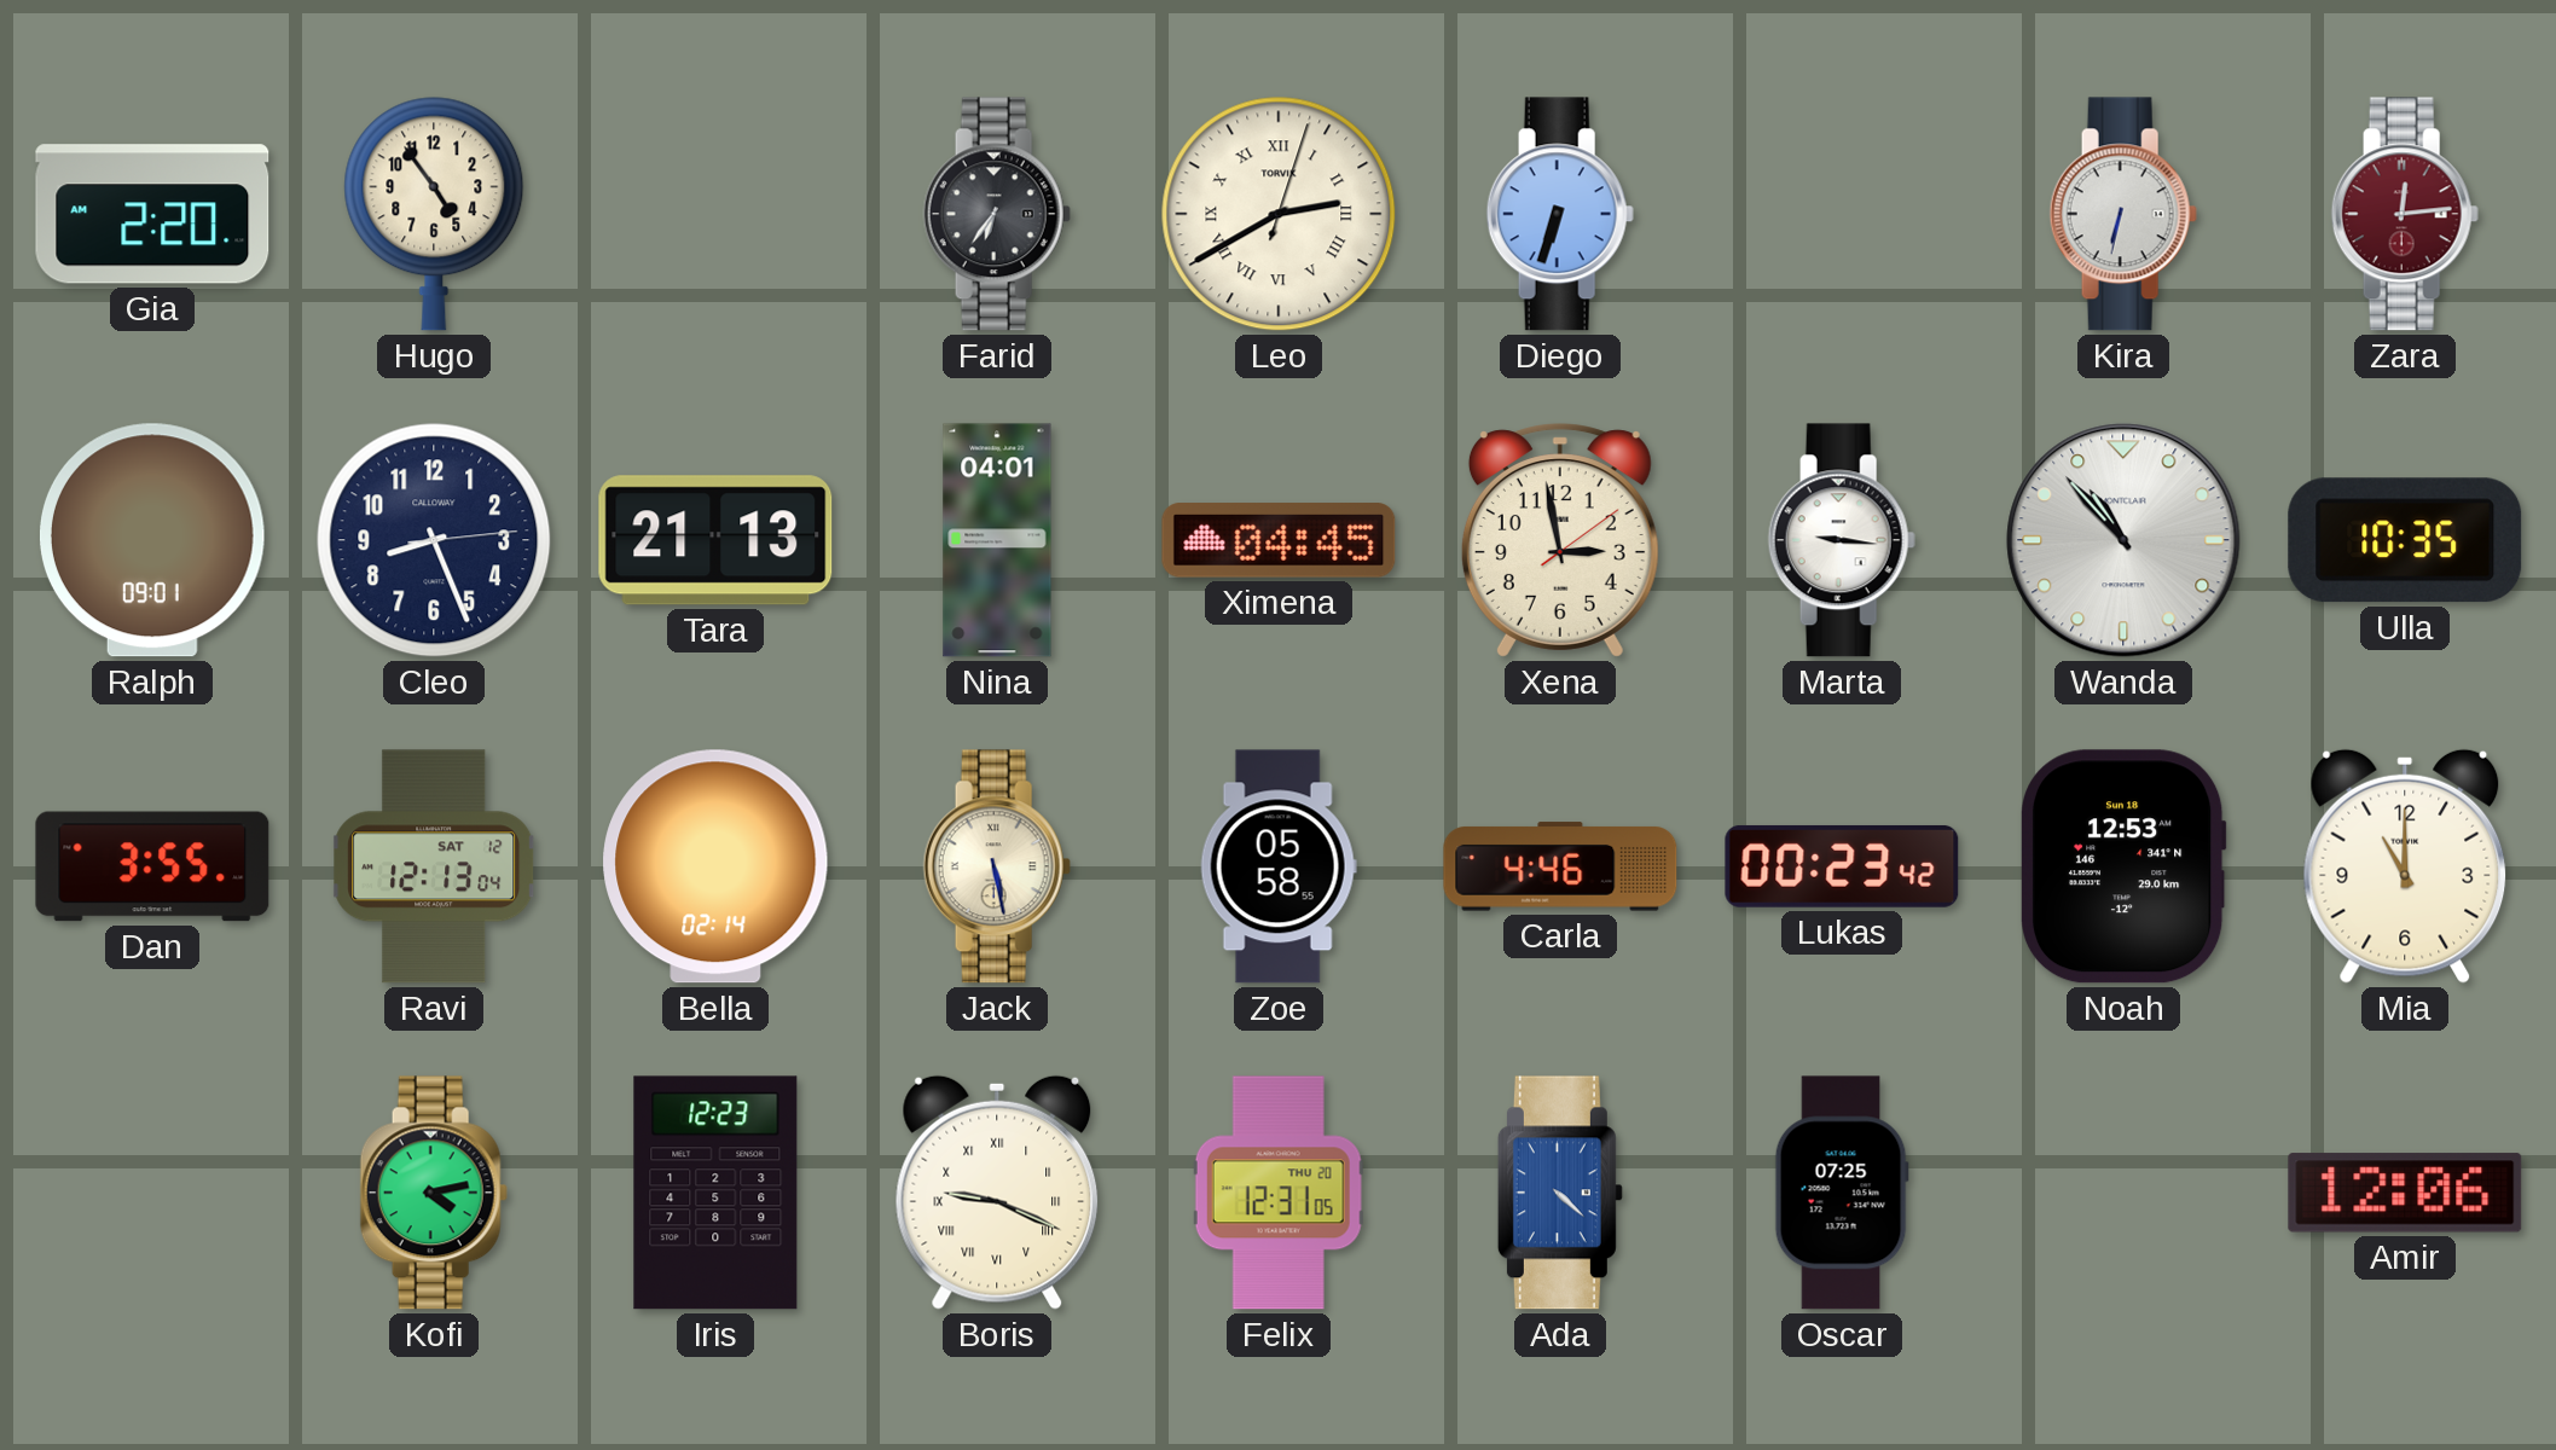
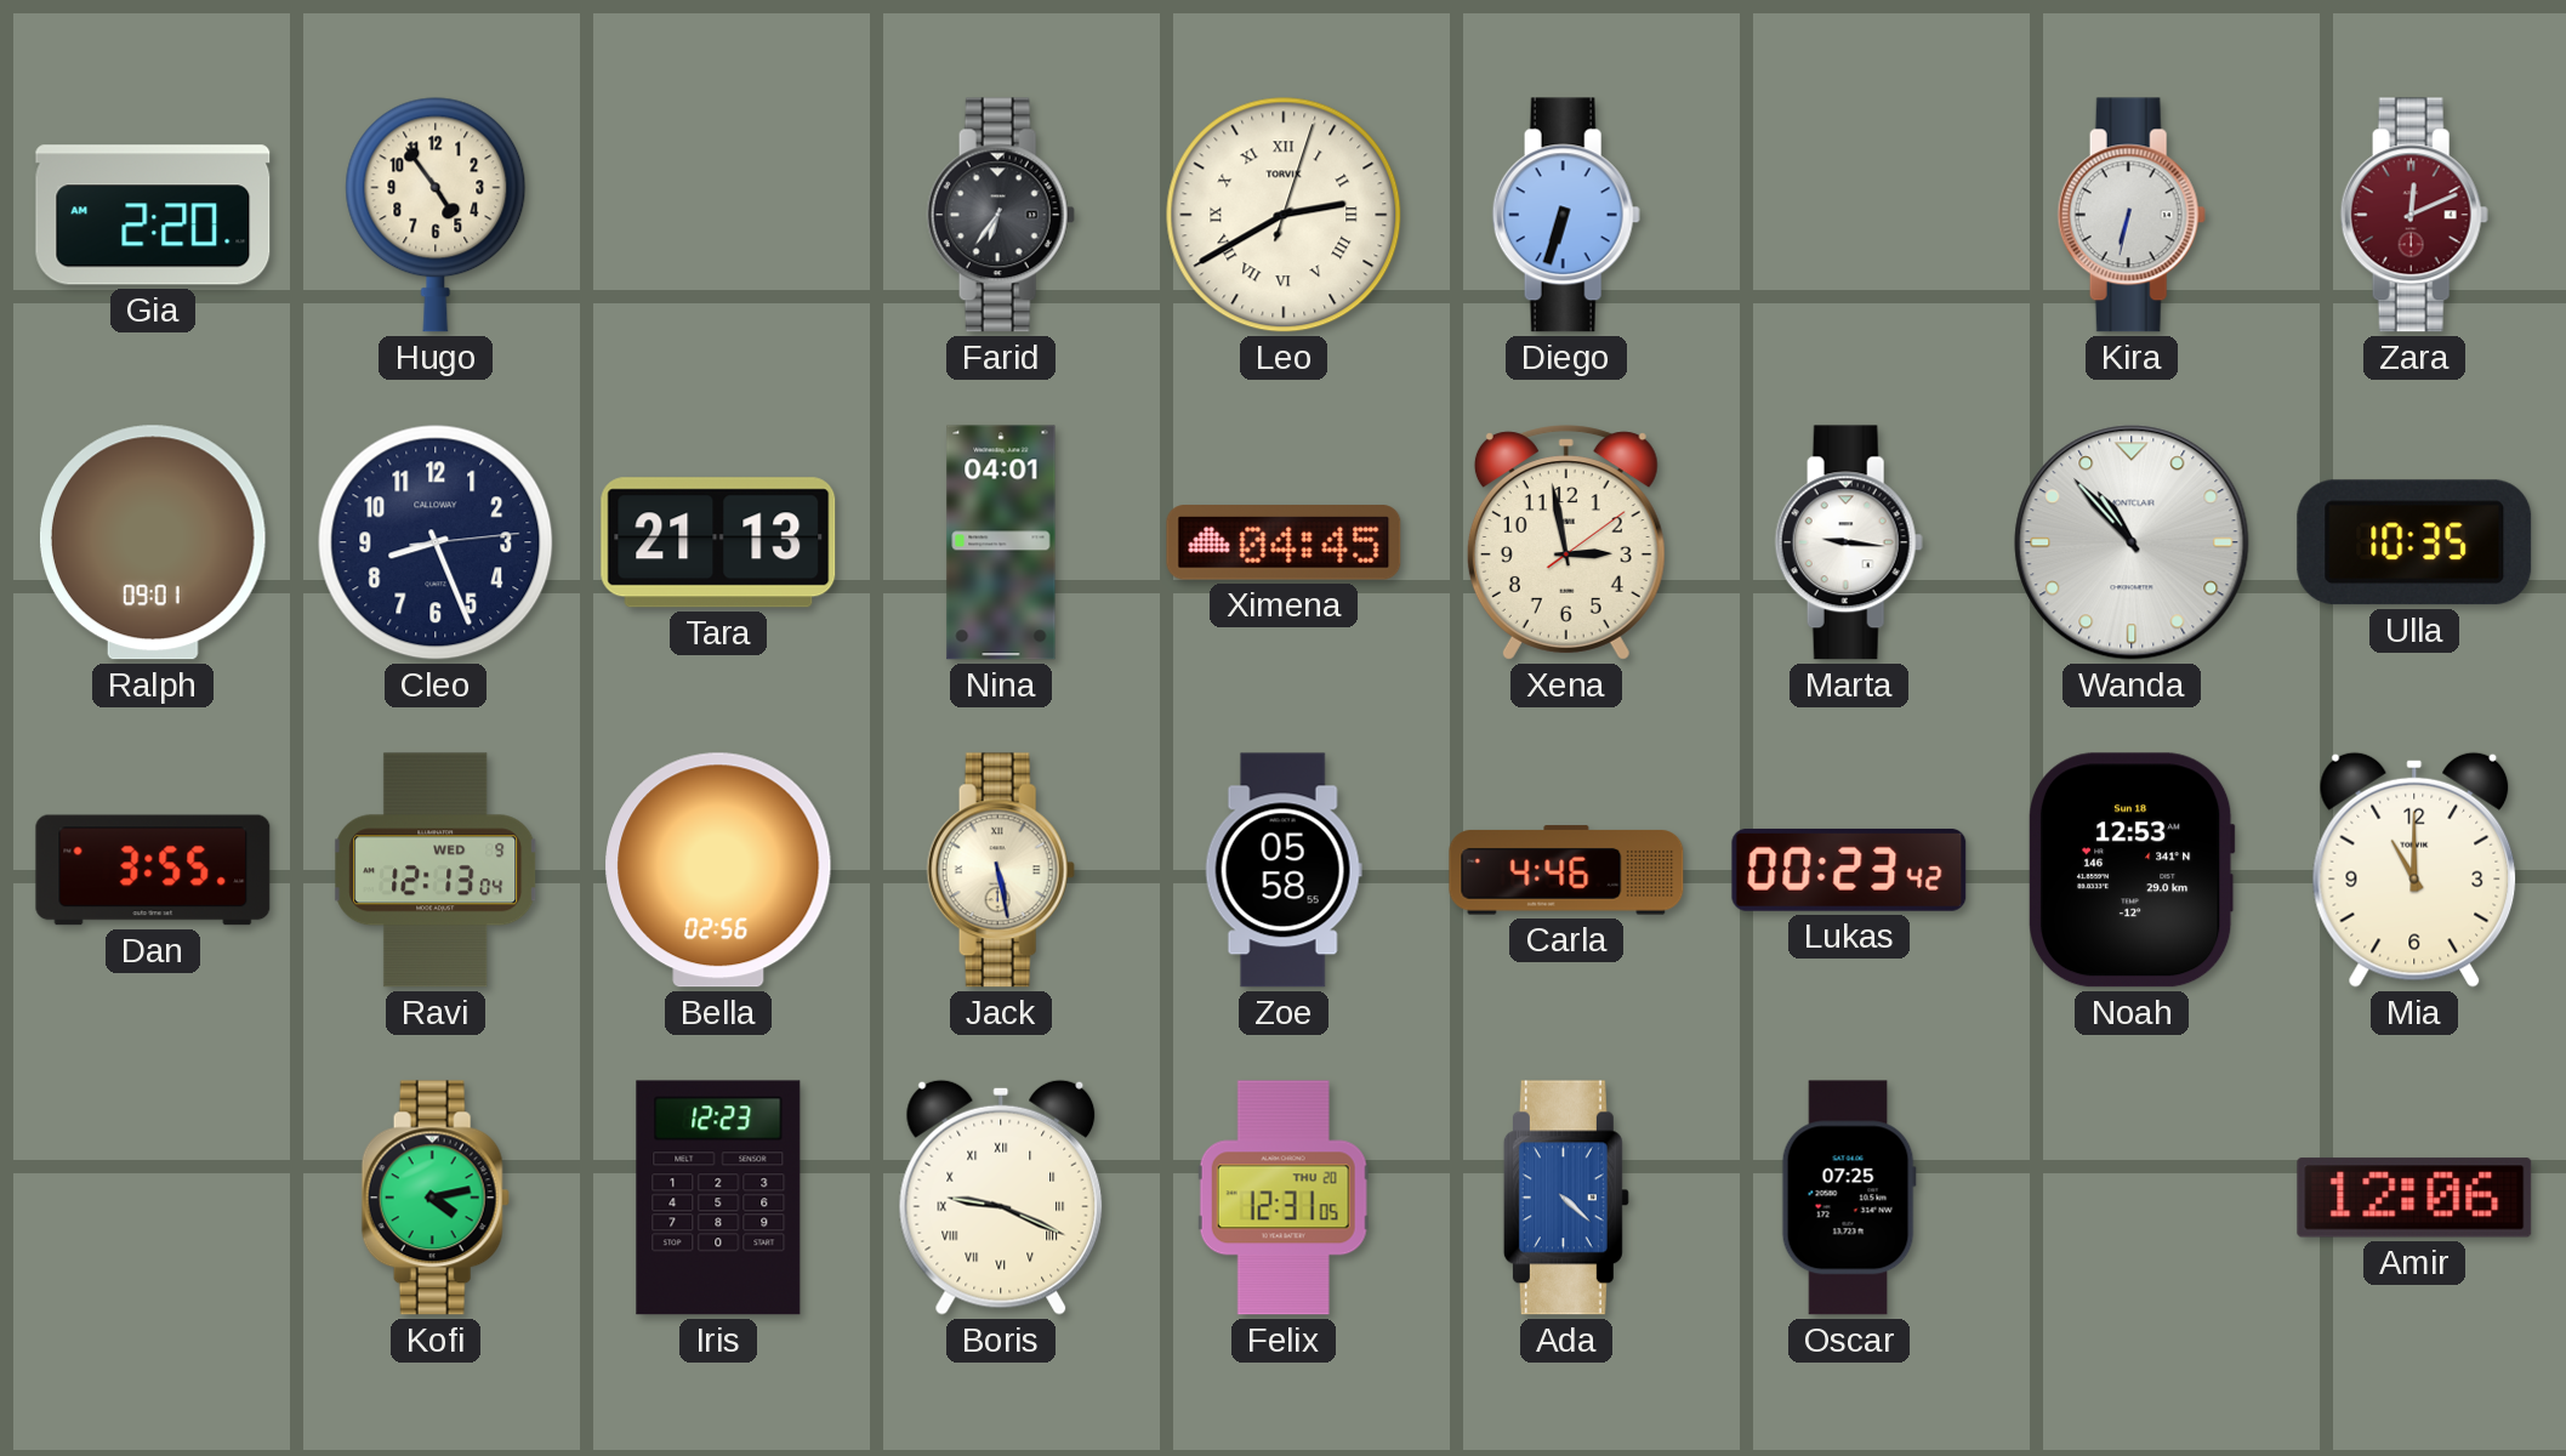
Zara: 12:14 -> 12:11
Ravi date: SAT 12 -> WED 9
Bella: 02:14 -> 02:56
